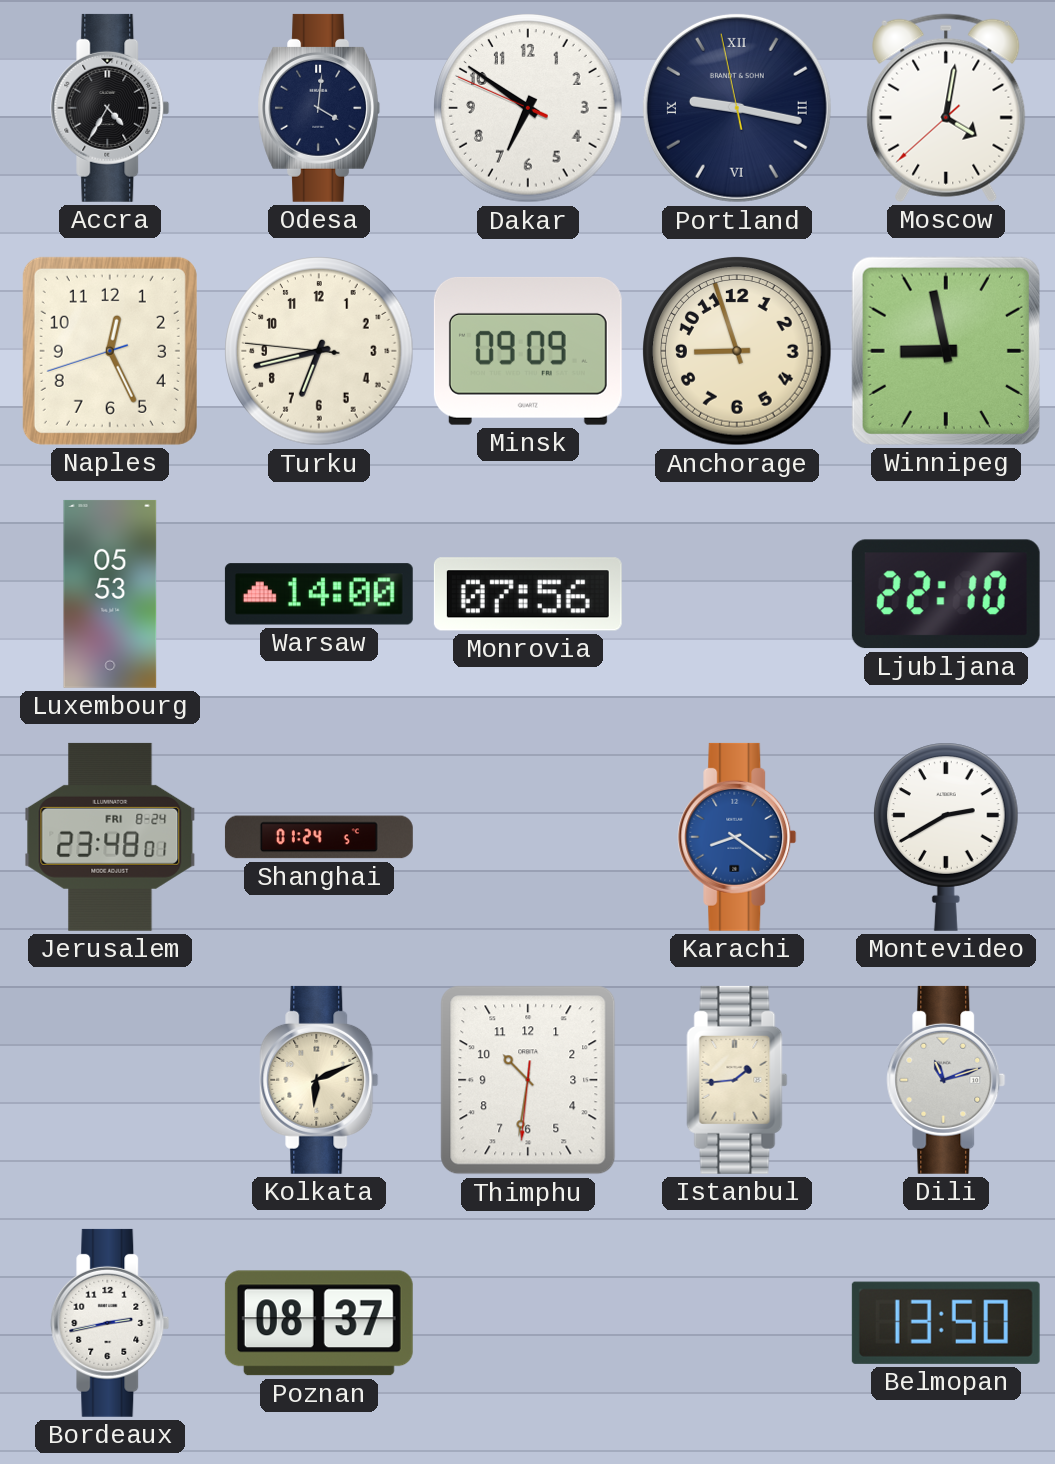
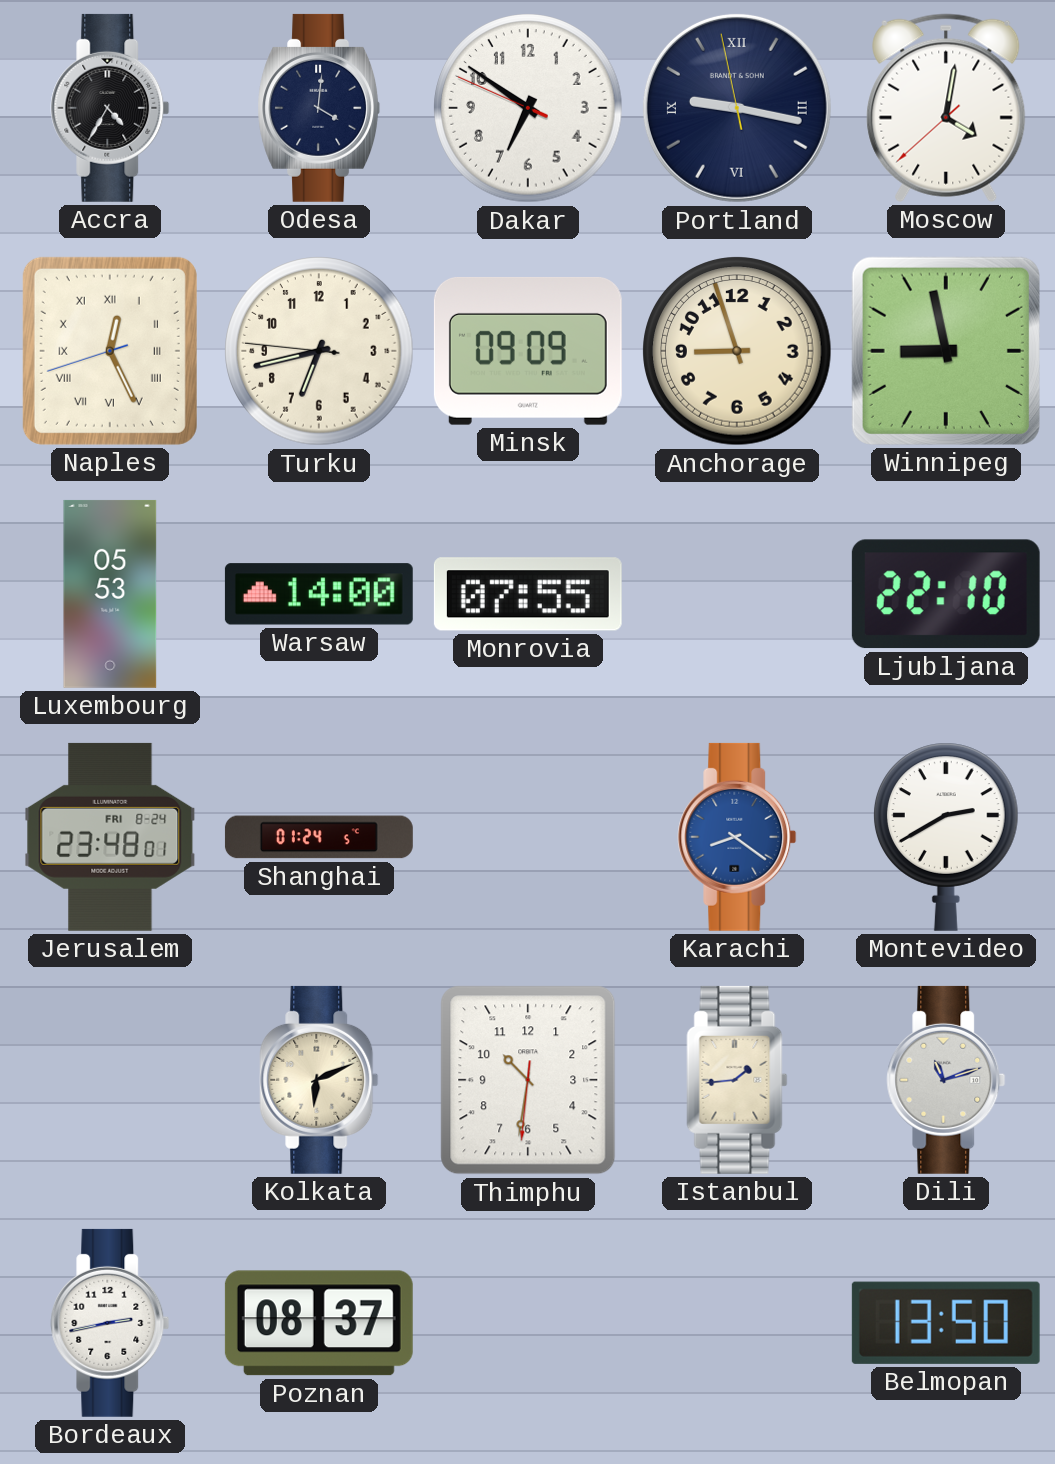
Naples numerals: Arabic -> Roman
Monrovia: 07:56 -> 07:55
